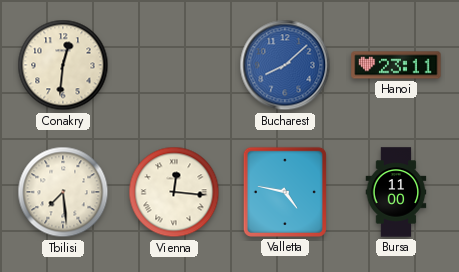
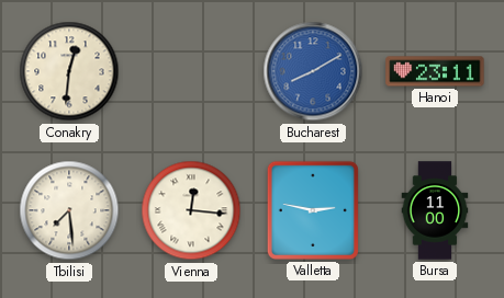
Bucharest: 8:08 -> 8:10
Valletta: 4:47 -> 2:47
